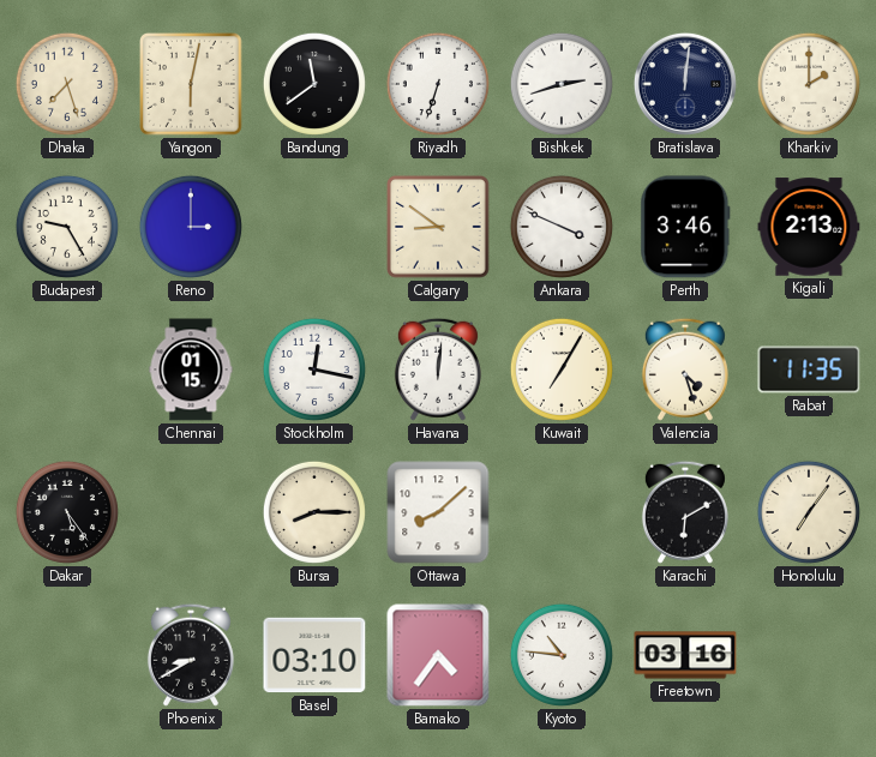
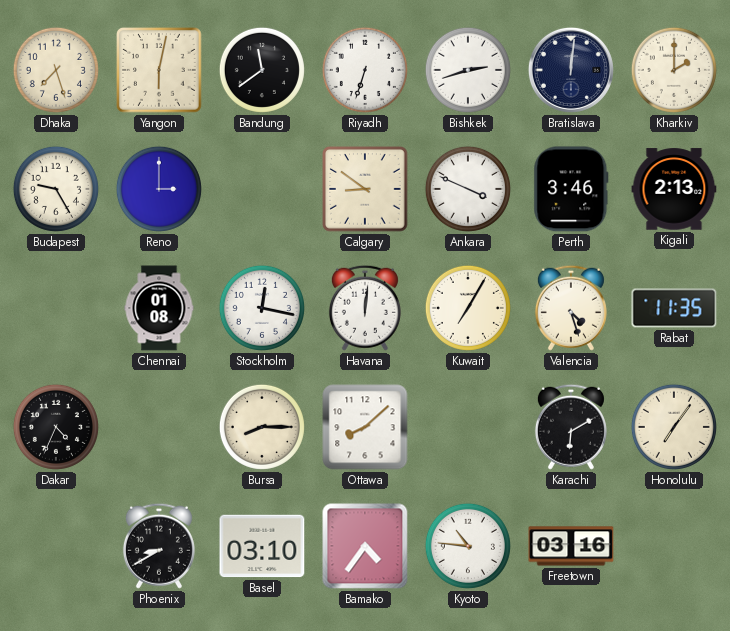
Chennai: 01:15 -> 01:08
Dakar: 5:24 -> 4:34
